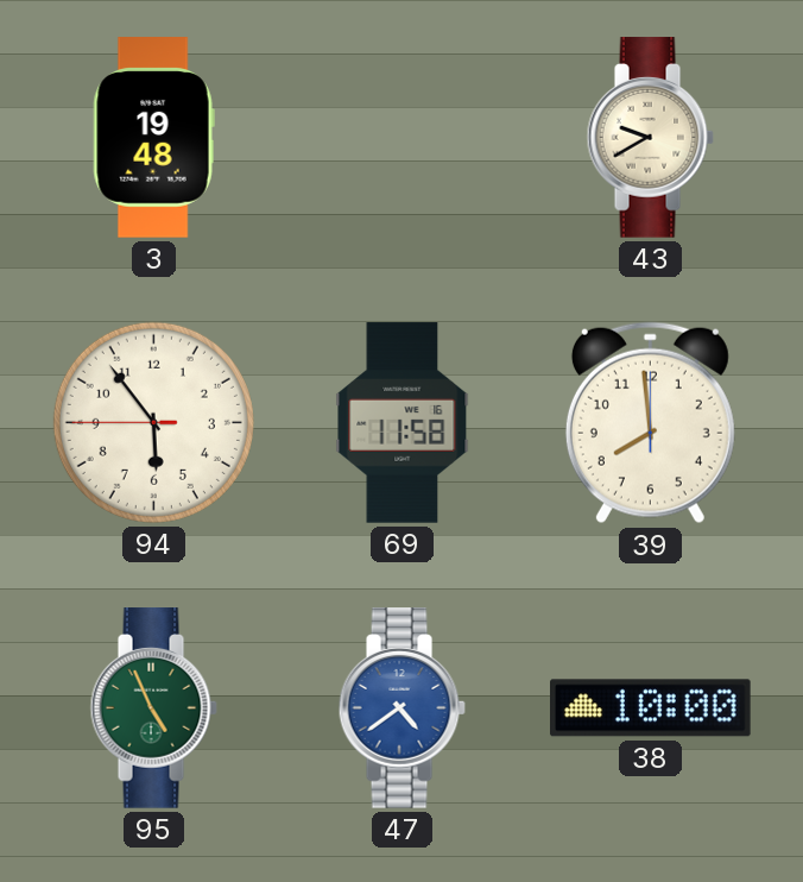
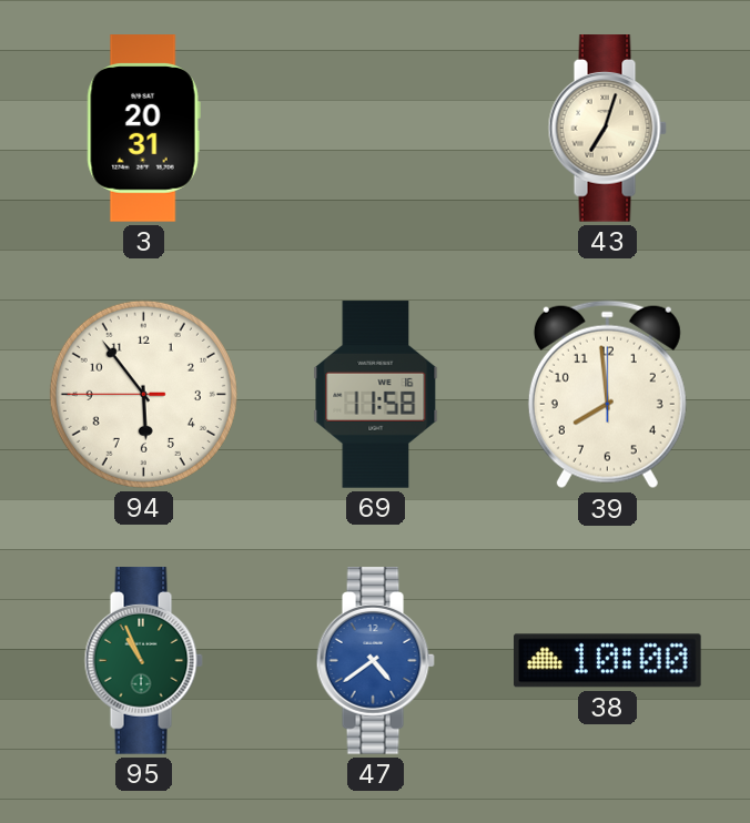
3: 19:48 -> 20:31
43: 9:40 -> 7:03
95: 4:56 -> 10:56
